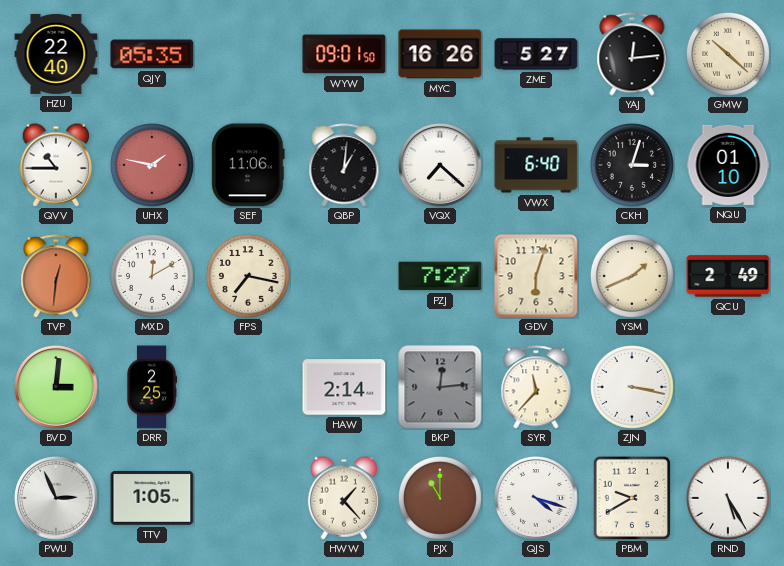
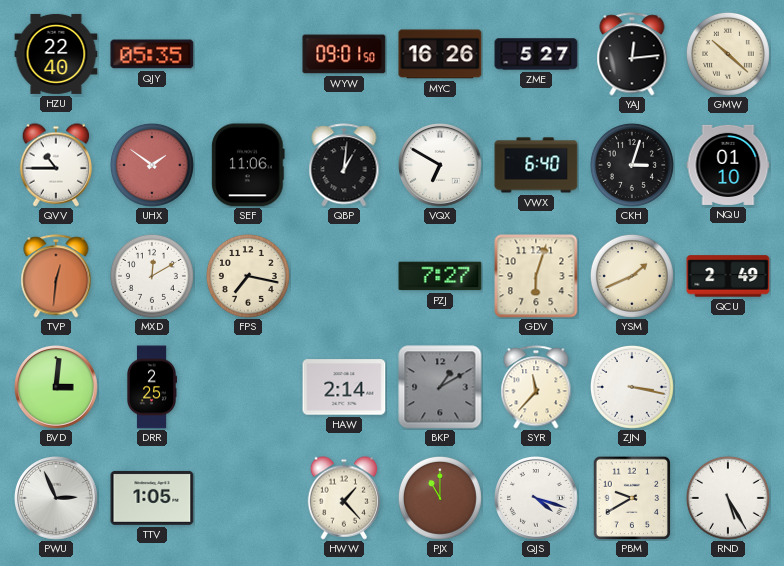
UHX: 1:47 -> 1:51
VQX: 7:22 -> 6:50
BKP: 12:14 -> 1:10
